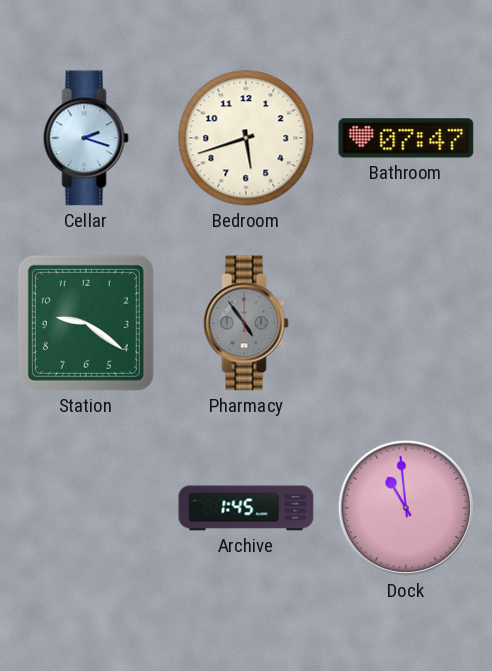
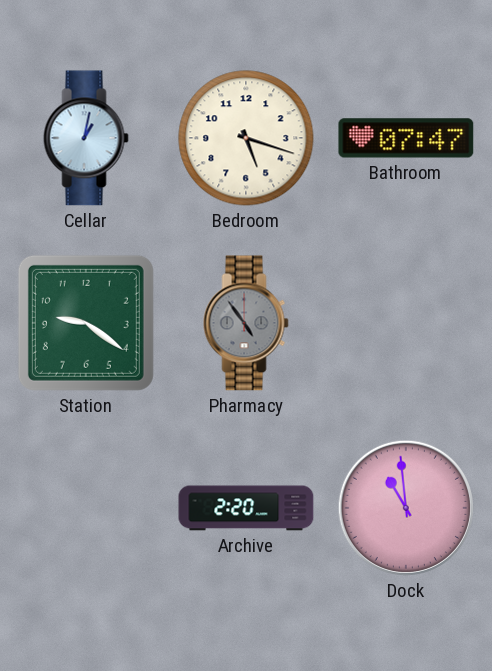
Cellar: 2:18 -> 1:02
Bedroom: 5:42 -> 5:18
Archive: 1:45 -> 2:20
